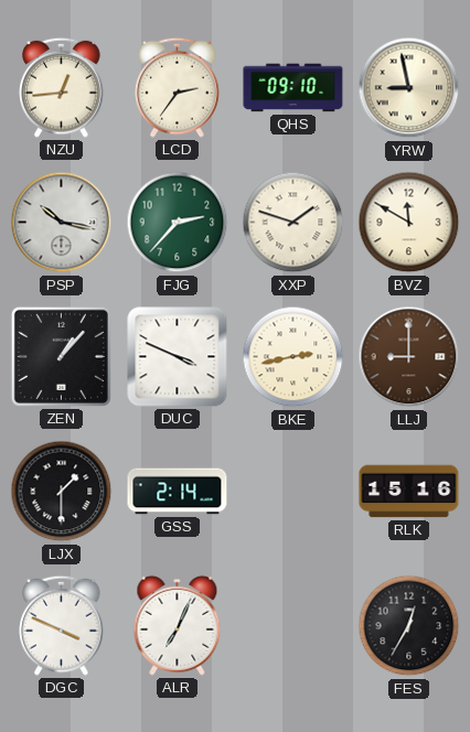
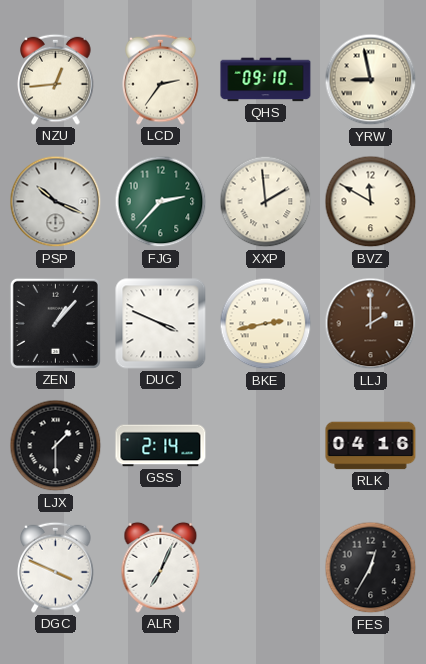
PSP: 10:17 -> 10:19
XXP: 1:48 -> 1:59
LLJ: 9:00 -> 2:00
RLK: 15:16 -> 04:16
